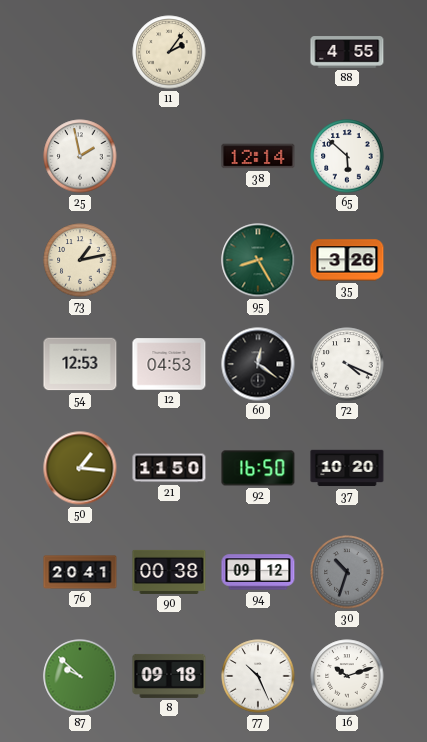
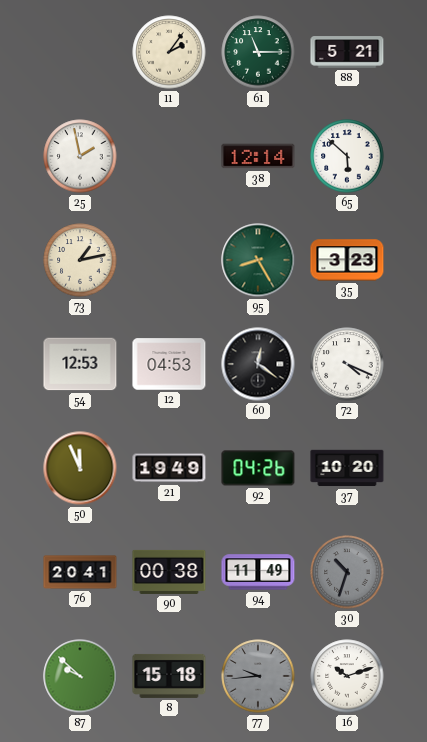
61: none -> 11:15
88: 4:55 -> 5:21
35: 3:26 -> 3:23
50: 1:16 -> 11:56
21: 11:50 -> 19:49
92: 16:50 -> 04:26
94: 09:12 -> 11:49
8: 09:18 -> 15:18
77: 10:26 -> 9:44
77 dial: white -> grey
